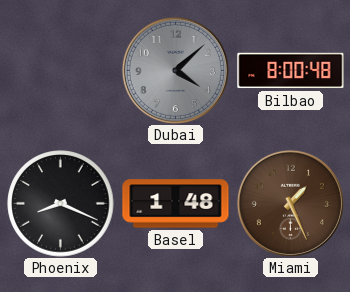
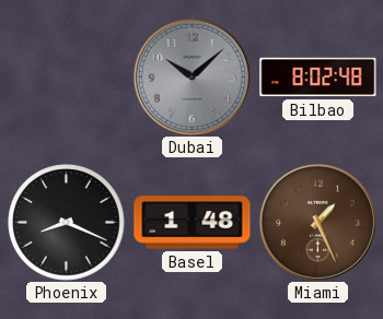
Dubai: 4:08 -> 10:08
Bilbao: 8:00 -> 8:02
